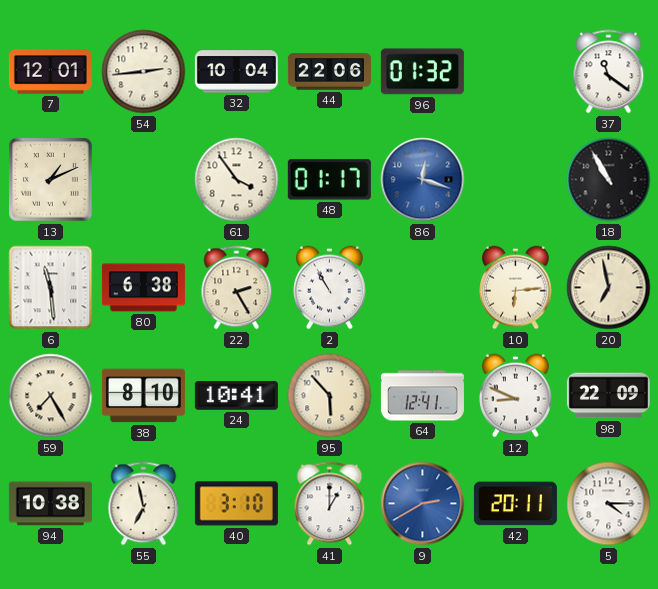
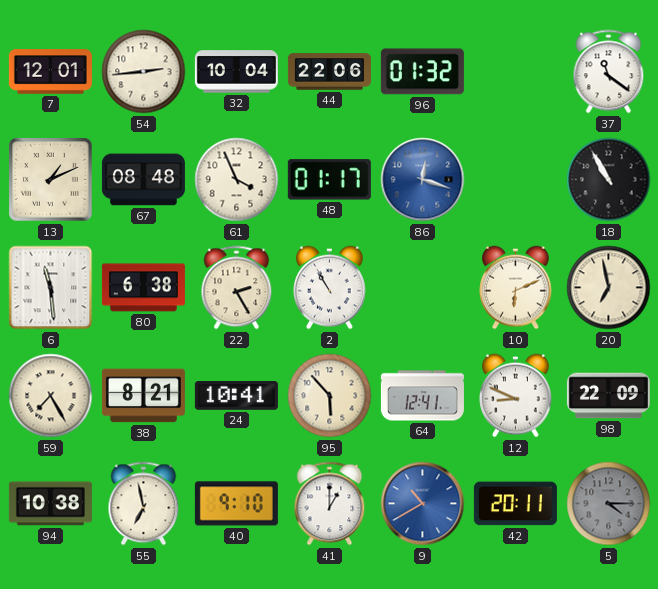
67: none -> 08:48
61: 3:54 -> 3:56
10: 6:14 -> 6:11
38: 8:10 -> 8:21
40: 3:10 -> 9:10
9: 2:40 -> 10:40
5 dial: white -> grey
